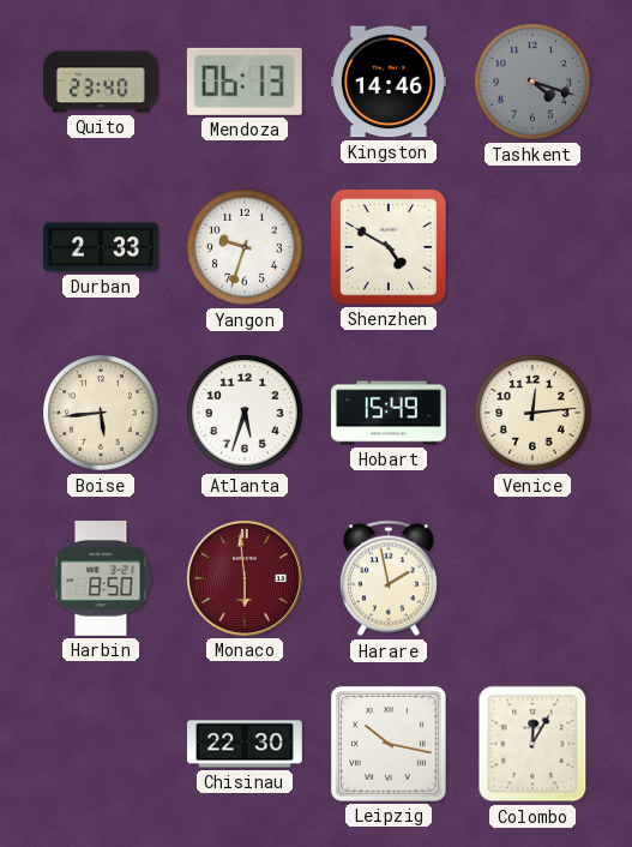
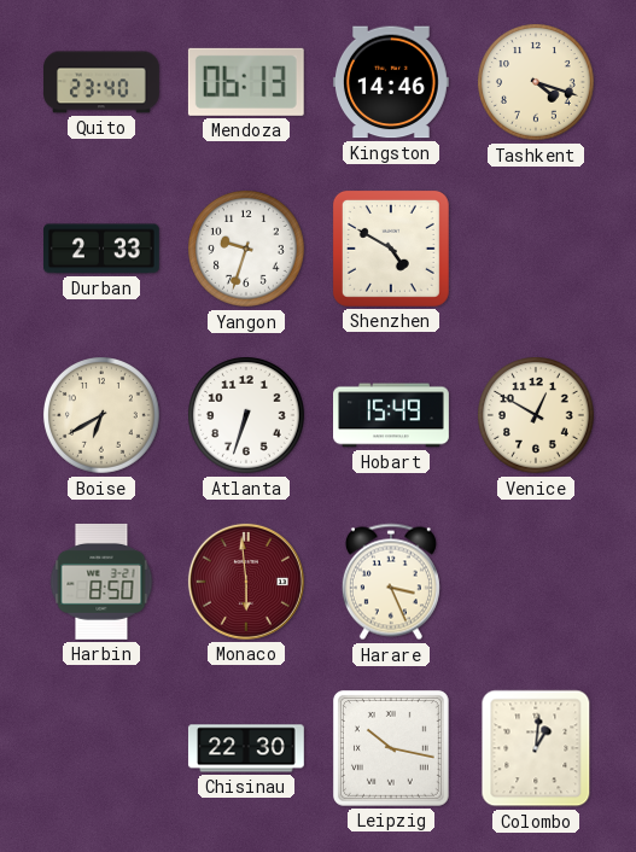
Tashkent dial: grey -> cream
Boise: 5:44 -> 6:40
Atlanta: 5:33 -> 6:33
Venice: 12:14 -> 12:50
Harare: 1:58 -> 3:26
Colombo: 12:05 -> 1:01
